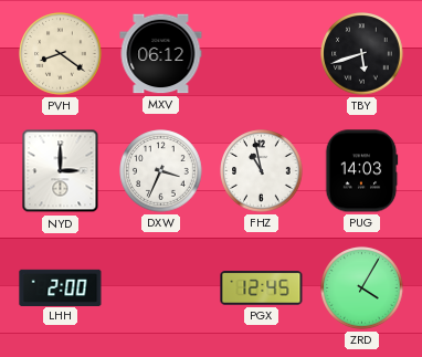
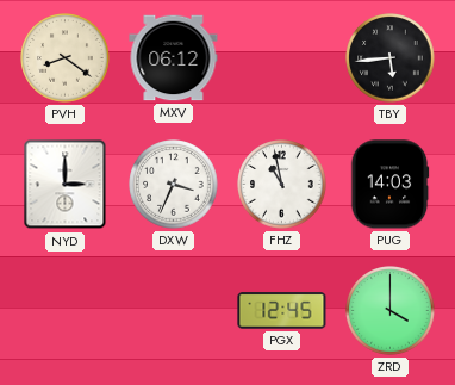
TBY: 5:42 -> 5:44
LHH: 2:00 -> none
ZRD: 4:05 -> 4:00
